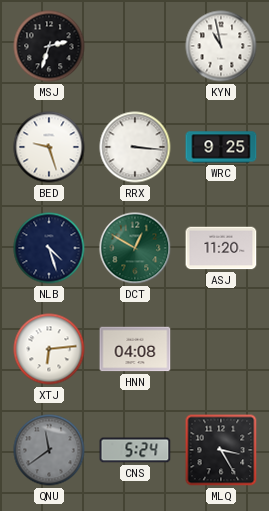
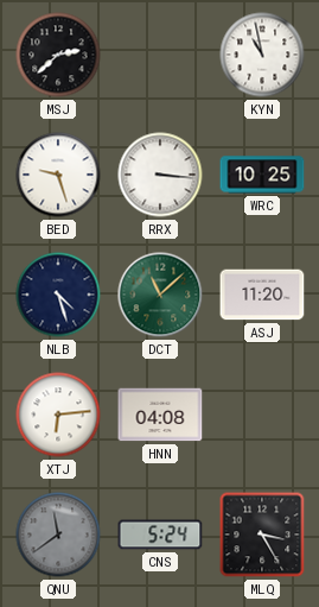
MSJ: 2:33 -> 2:38
WRC: 9:25 -> 10:25
DCT: 12:50 -> 11:08
